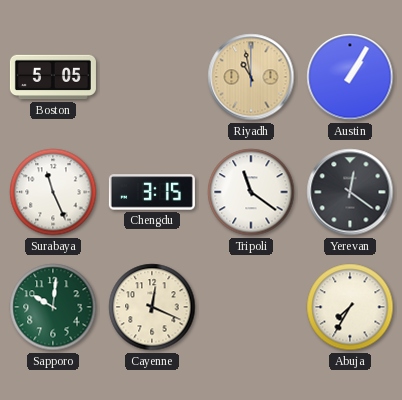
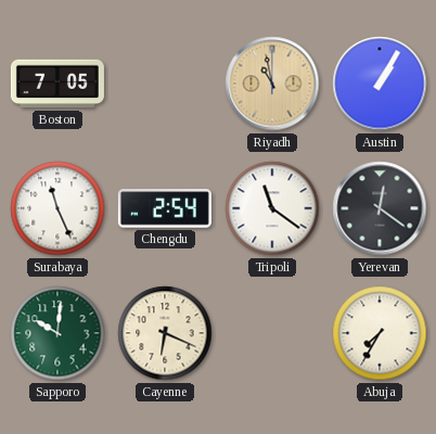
Boston: 5:05 -> 7:05
Chengdu: 3:15 -> 2:54
Cayenne: 12:19 -> 6:19
